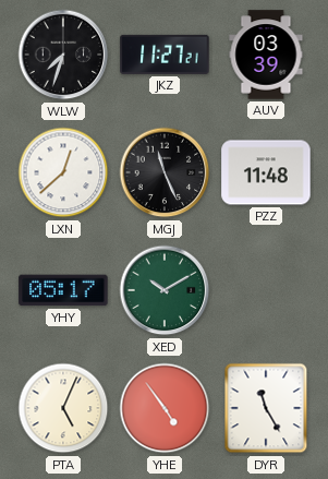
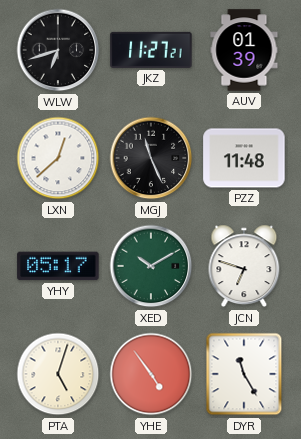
WLW: 7:33 -> 6:42
AUV: 03:39 -> 01:39
JCN: none -> 6:48
PTA: 5:04 -> 5:03
